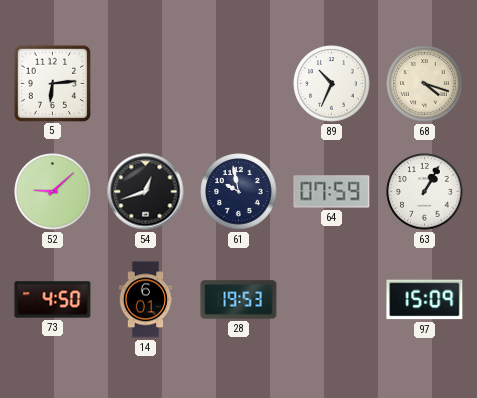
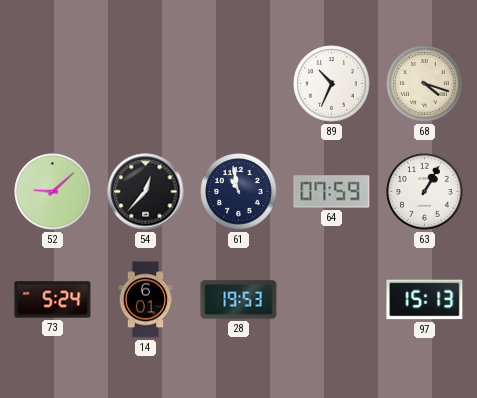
5: 6:14 -> none
54: 12:42 -> 12:37
61: 9:58 -> 10:58
73: 4:50 -> 5:24
97: 15:09 -> 15:13
